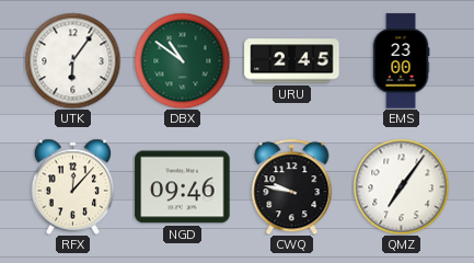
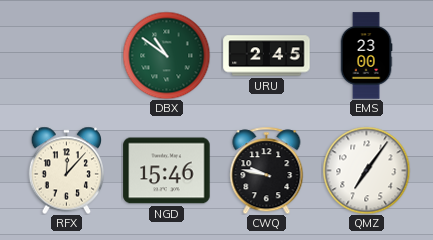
UTK: 6:06 -> none
NGD: 09:46 -> 15:46
